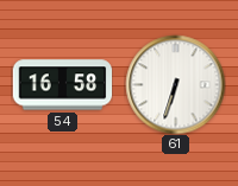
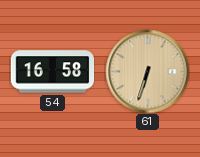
61 dial: white -> champagne
